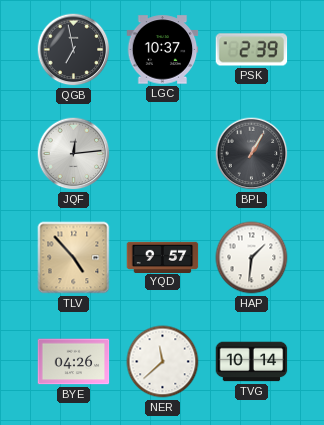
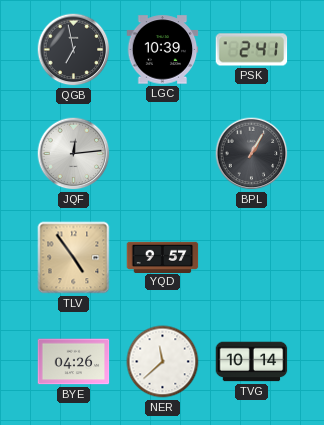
LGC: 10:37 -> 10:39
PSK: 2:39 -> 2:41
TLV: 4:53 -> 4:54
HAP: 1:31 -> none
